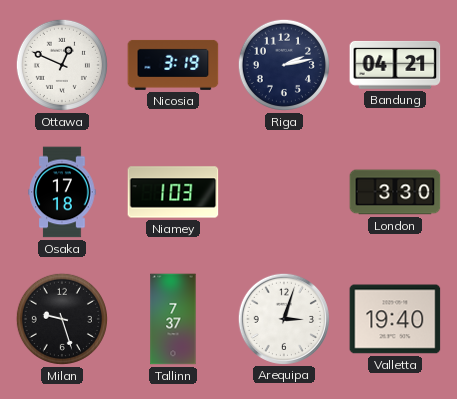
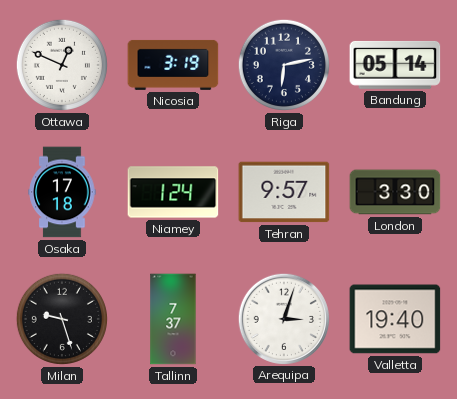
Riga: 2:13 -> 6:13
Bandung: 04:21 -> 05:14
Niamey: 1:03 -> 1:24
Tehran: none -> 9:57
